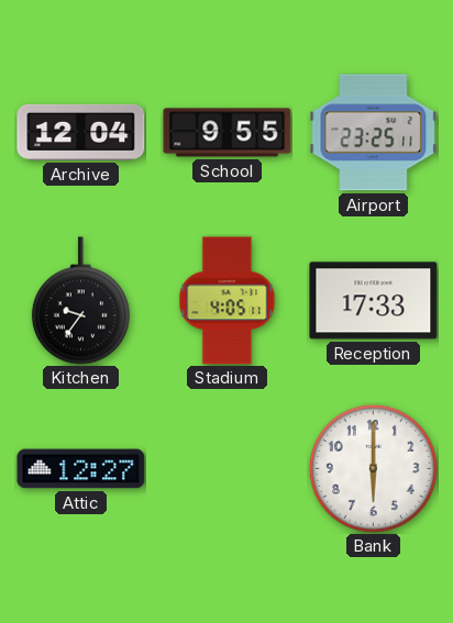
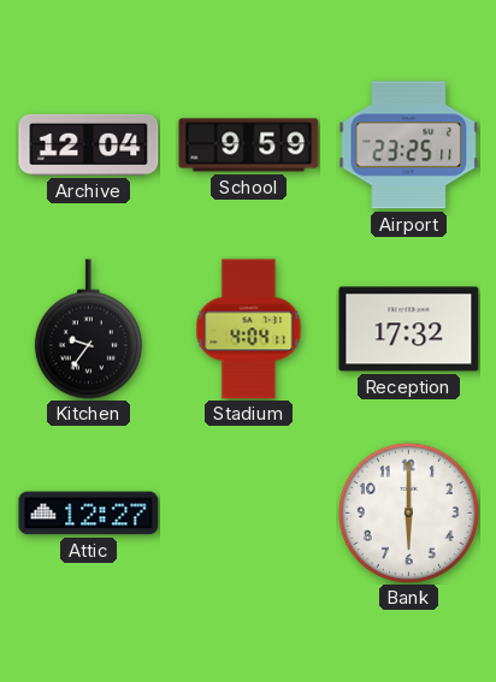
School: 9:55 -> 9:59
Stadium: 4:05 -> 4:04
Reception: 17:33 -> 17:32
